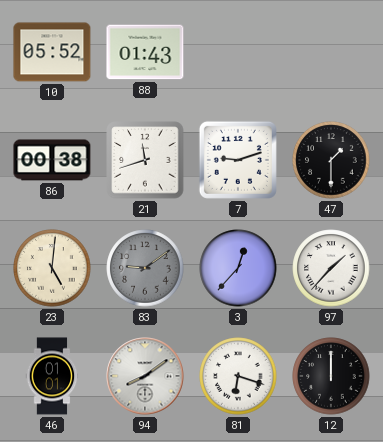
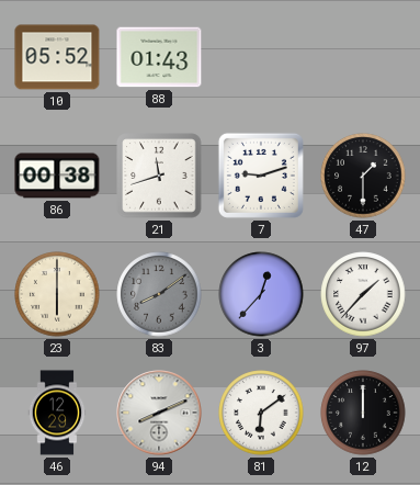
23: 5:01 -> 6:00
83: 9:09 -> 8:09
46: 01:01 -> 12:29
94: 8:09 -> 8:11
81: 6:18 -> 6:09
